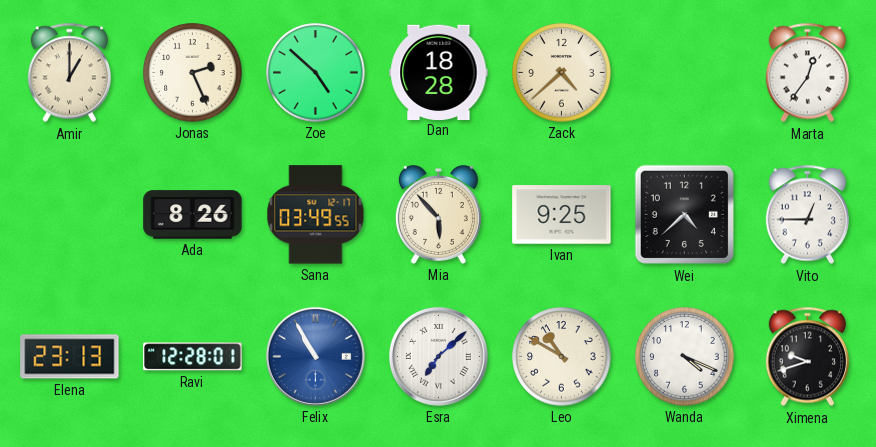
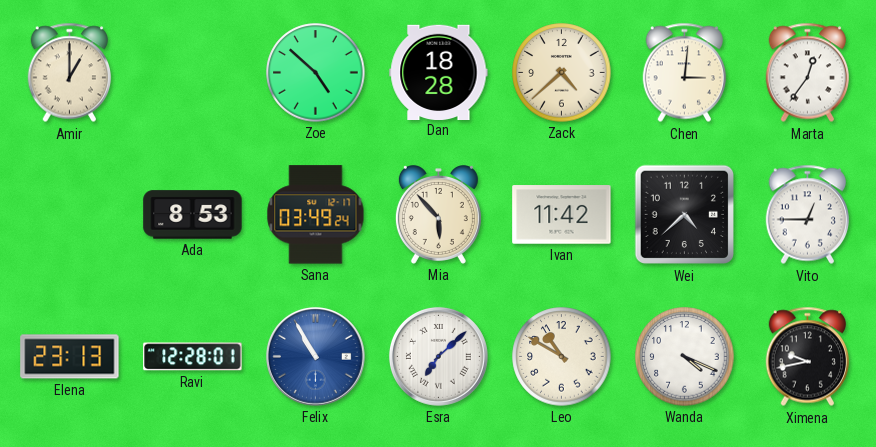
Jonas: 2:26 -> none
Chen: none -> 3:01
Ada: 8:26 -> 8:53
Sana: 03:49:55 -> 03:49:24
Ivan: 9:25 -> 11:42
Ximena: 9:42 -> 9:43
